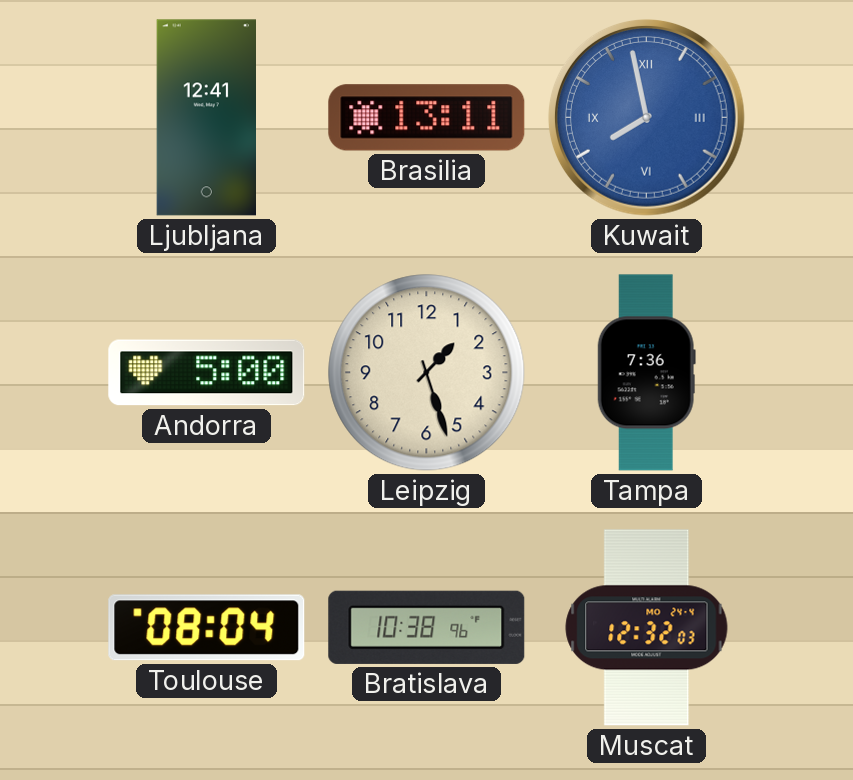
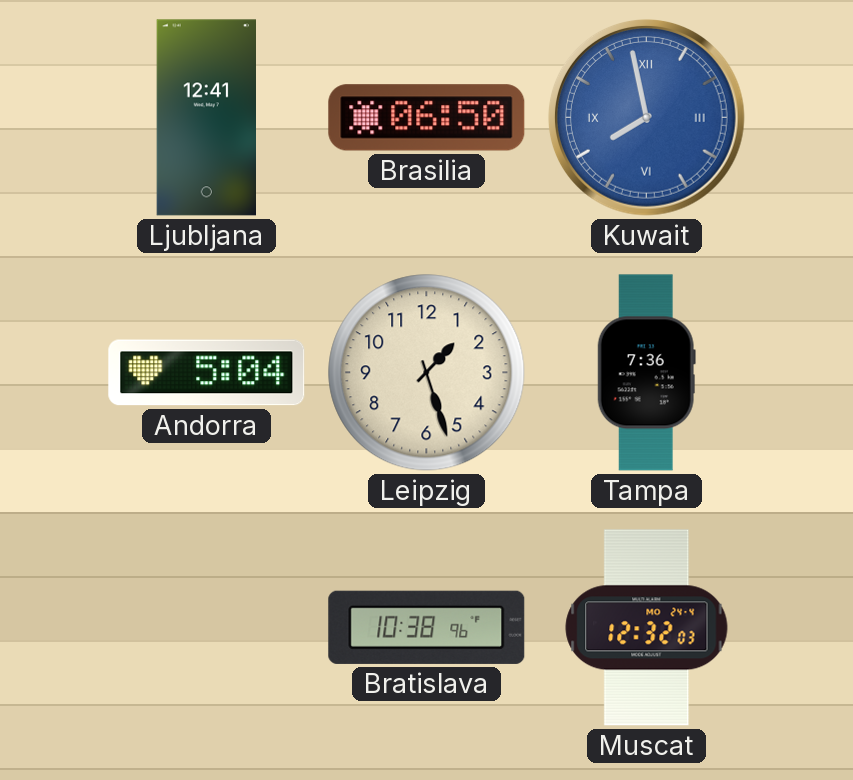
Brasilia: 13:11 -> 06:50
Andorra: 5:00 -> 5:04
Toulouse: 08:04 -> none
